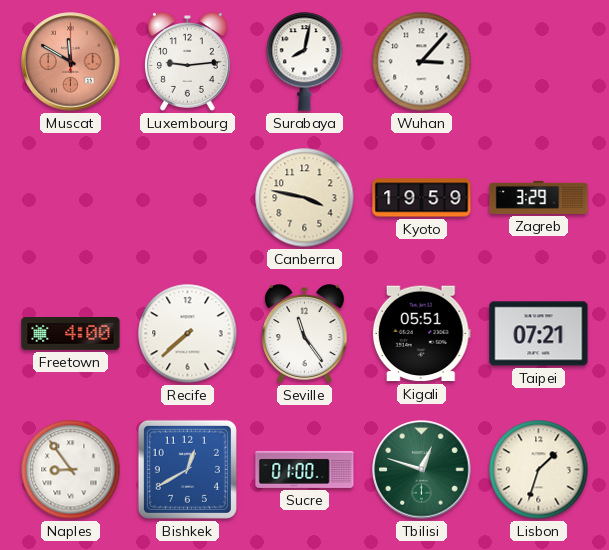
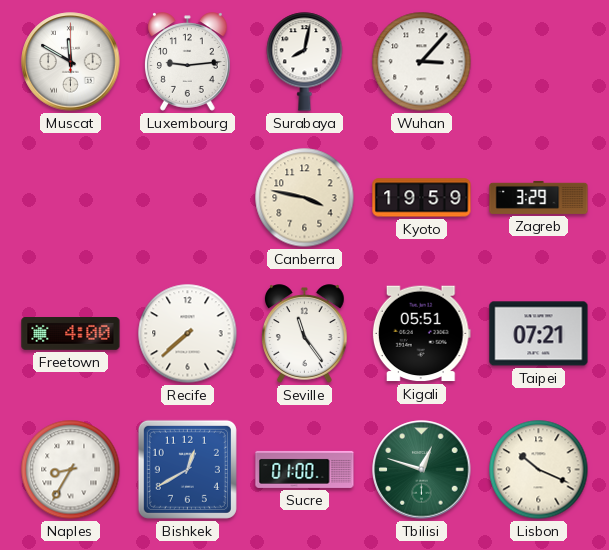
Muscat dial: salmon -> white
Naples: 8:54 -> 8:35
Lisbon: 1:33 -> 10:19
